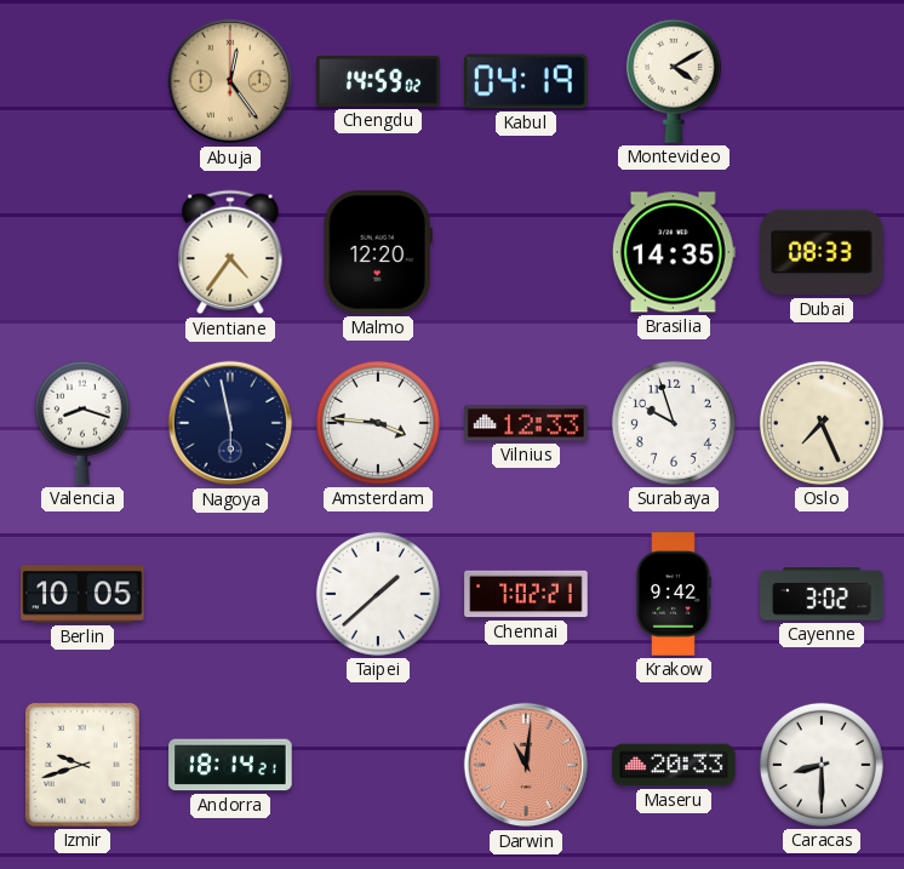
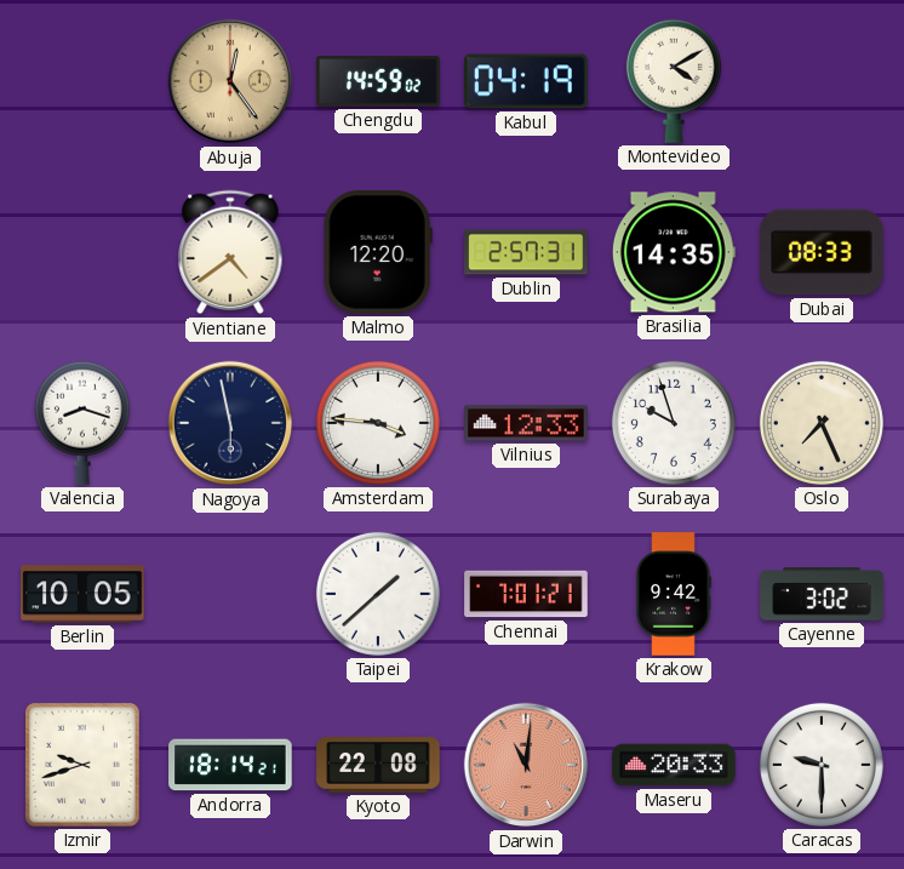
Vientiane: 4:36 -> 4:39
Dublin: none -> 2:57
Chennai: 7:02 -> 7:01
Kyoto: none -> 22:08
Caracas: 8:30 -> 9:30
